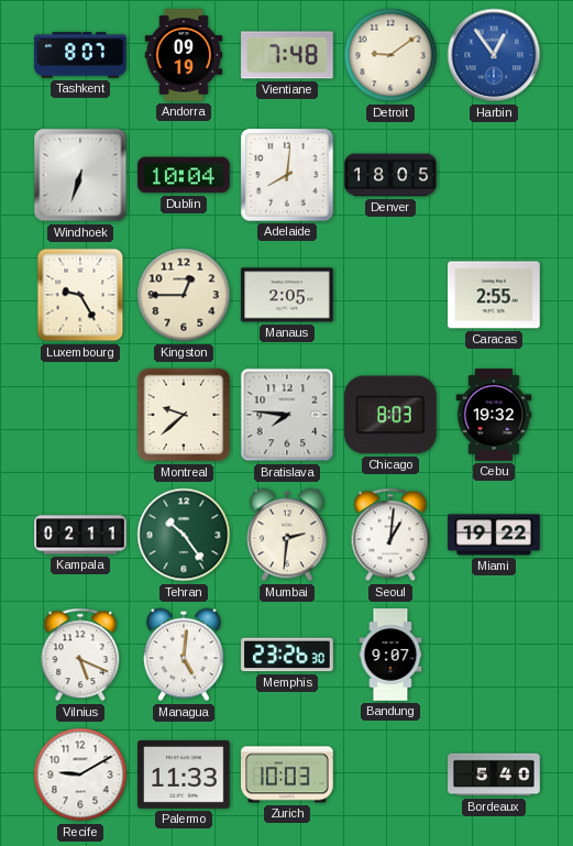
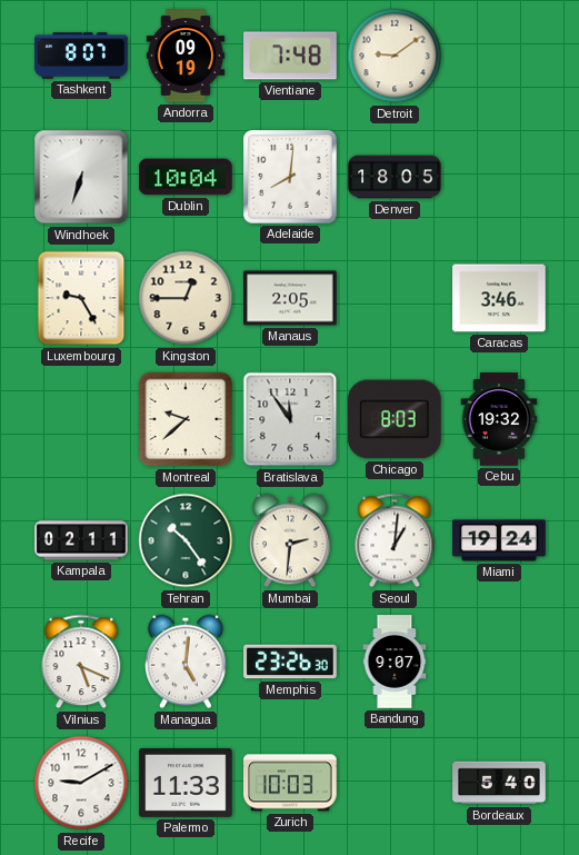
Harbin: 12:54 -> none
Caracas: 2:55 -> 3:46
Bratislava: 7:46 -> 11:54
Miami: 19:22 -> 19:24
